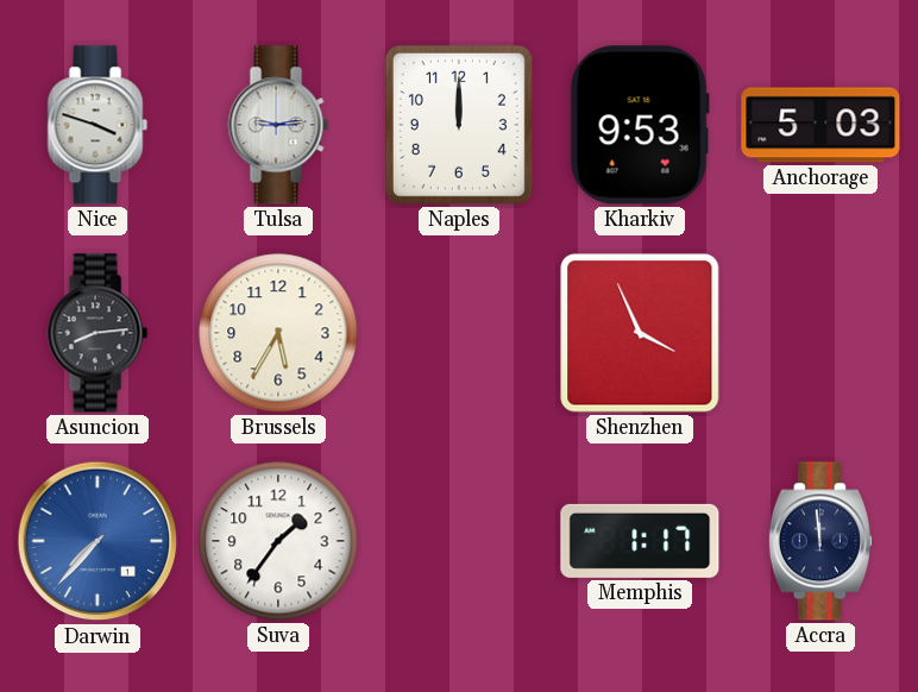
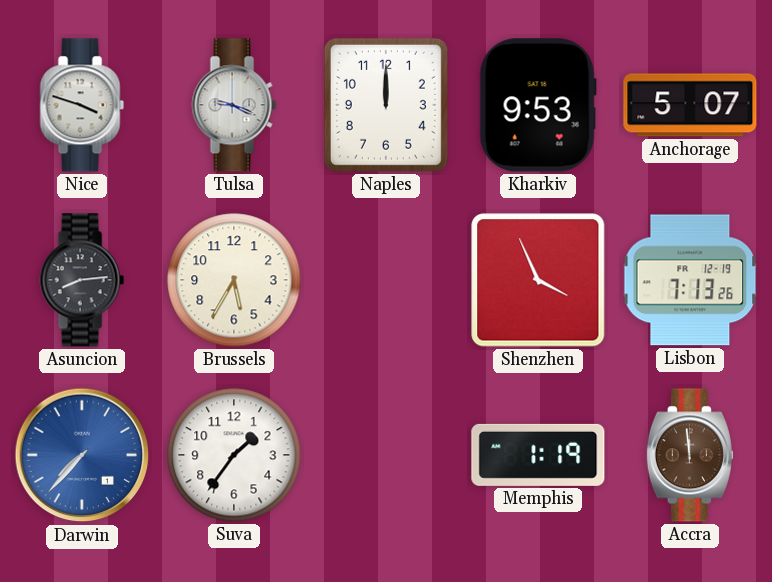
Tulsa: 9:14 -> 9:19
Anchorage: 5:03 -> 5:07
Lisbon: none -> 7:13
Memphis: 1:17 -> 1:19
Accra dial: navy -> brown
